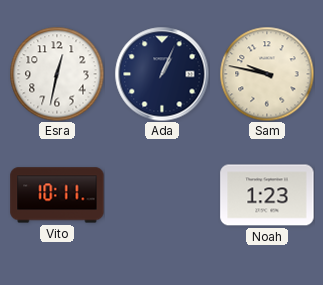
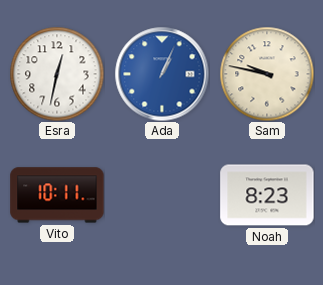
Ada dial: navy -> blue
Noah: 1:23 -> 8:23
